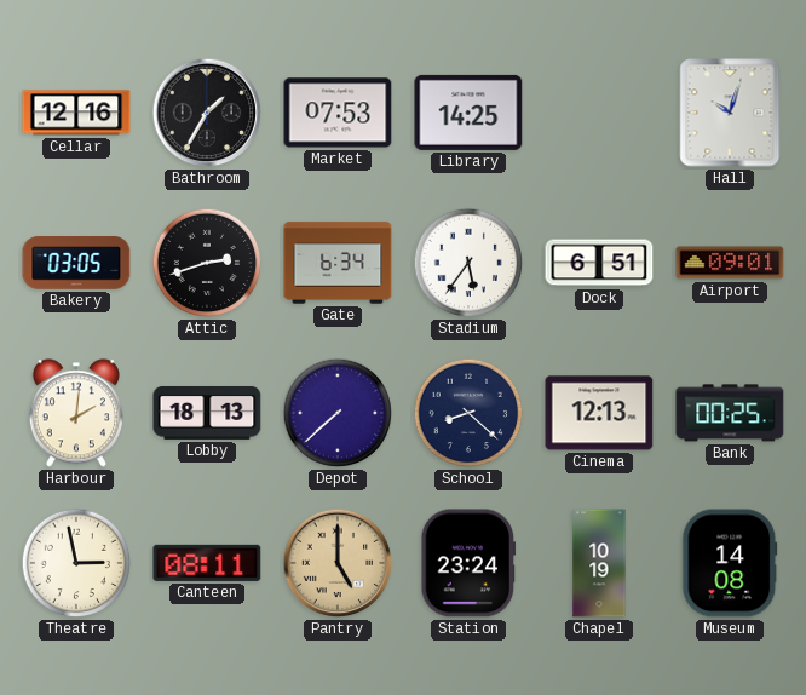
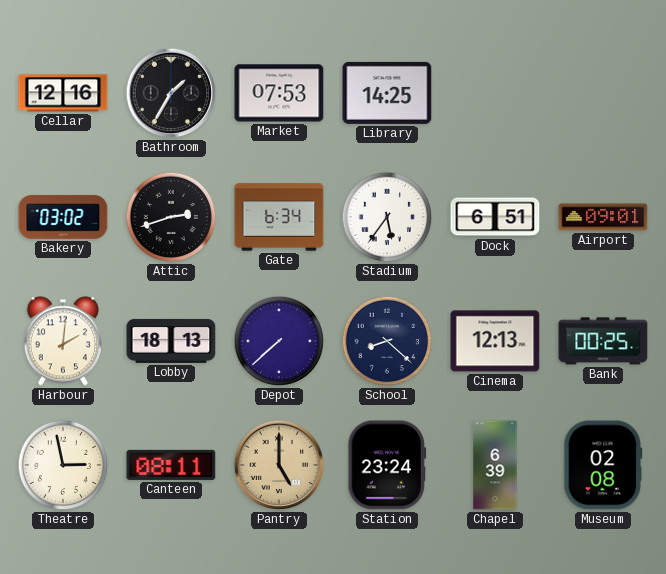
Hall: 10:03 -> none
Bakery: 03:05 -> 03:02
Chapel: 10:19 -> 6:39
Museum: 14:08 -> 02:08
